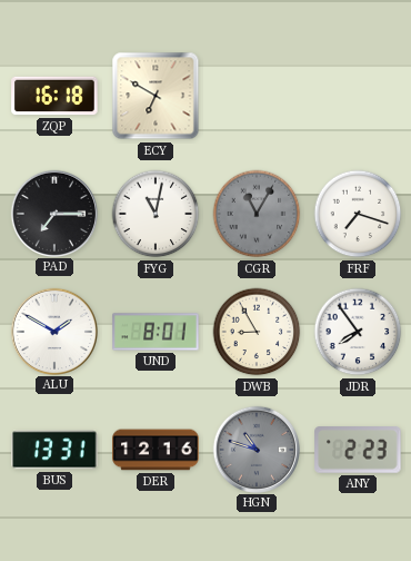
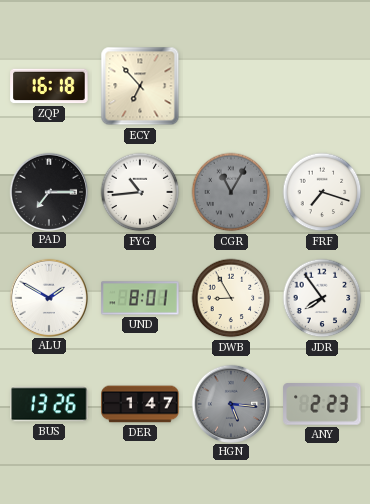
ECY: 6:50 -> 6:53
FYG: 11:02 -> 10:44
BUS: 13:31 -> 13:26
DER: 12:16 -> 1:47
HGN: 10:48 -> 5:16
